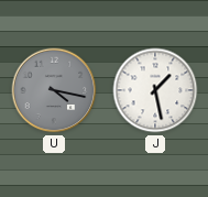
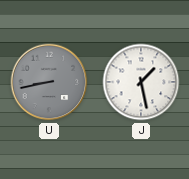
U: 4:17 -> 8:43
